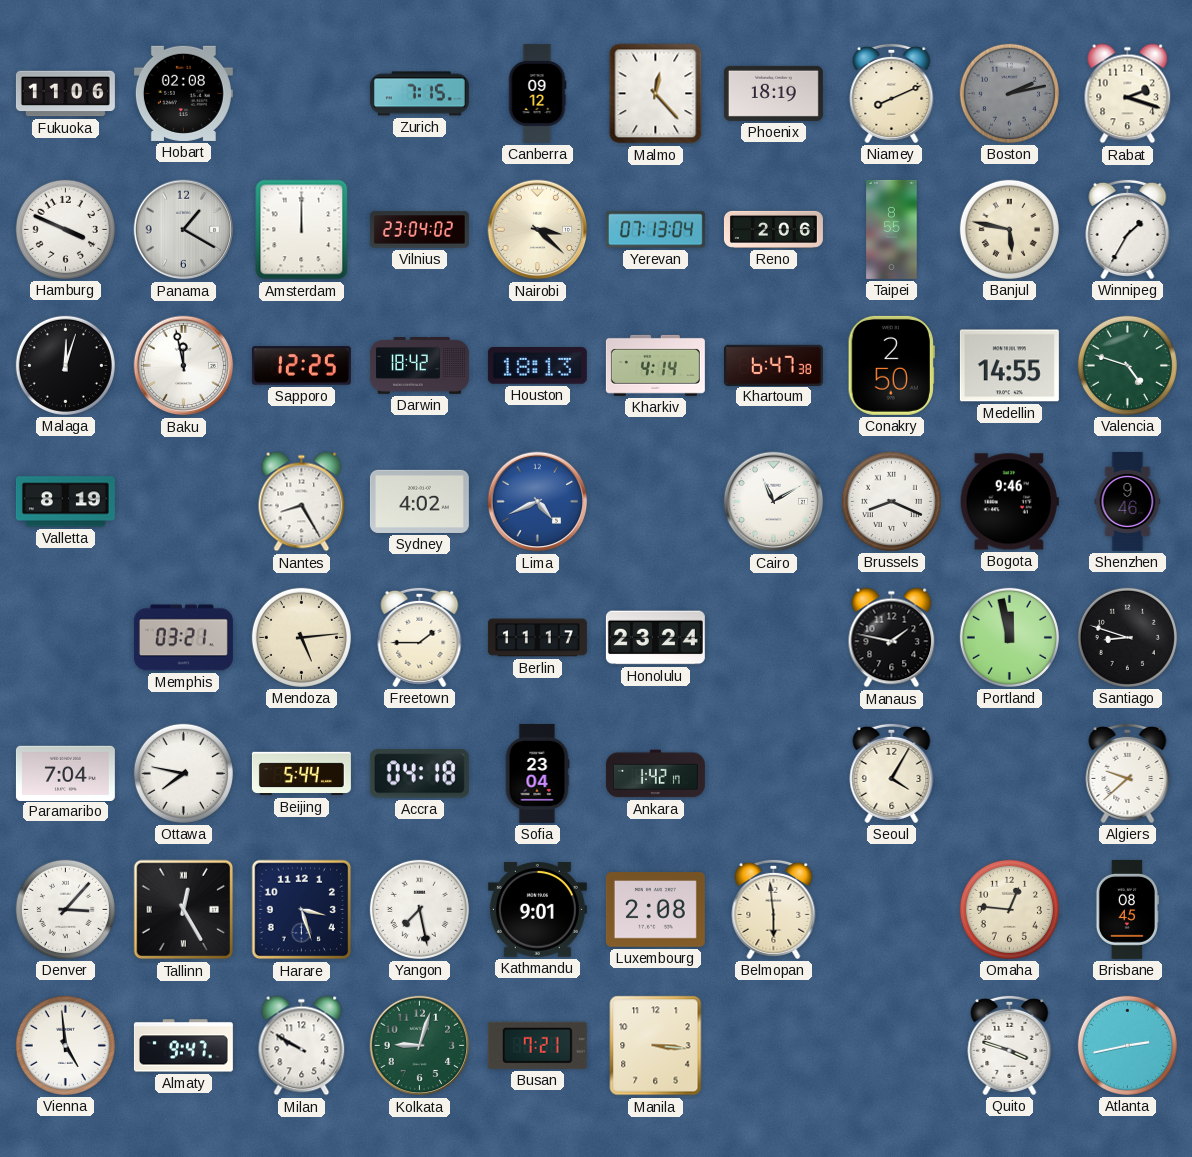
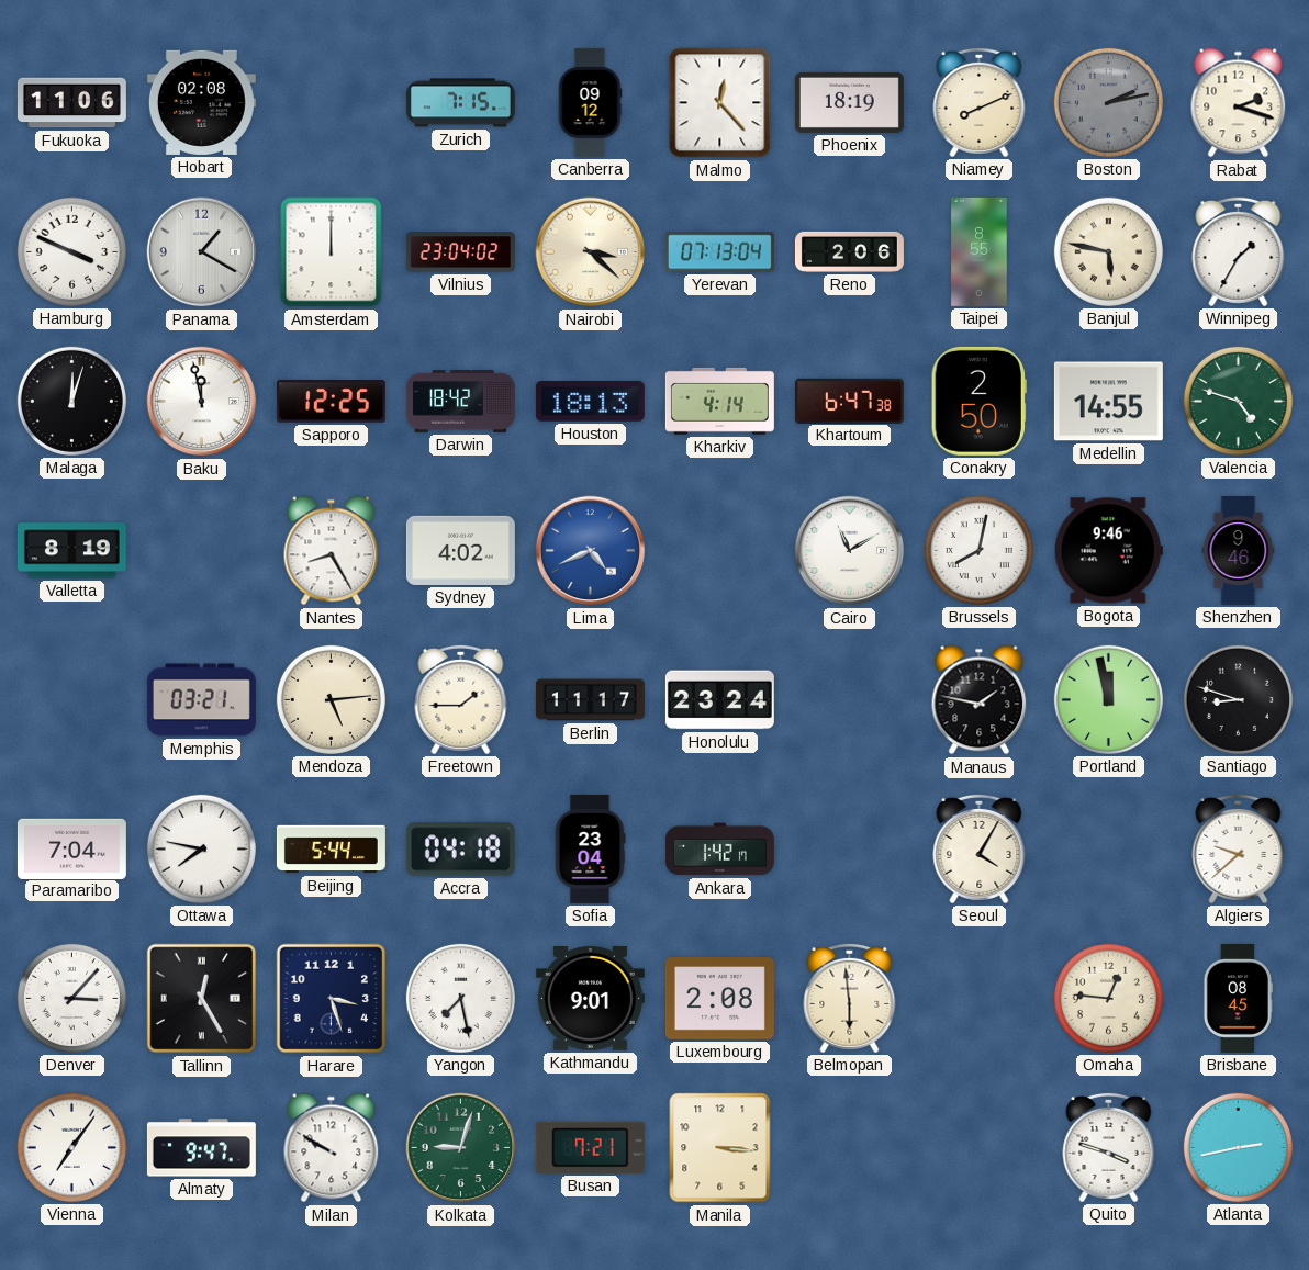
Brussels: 8:19 -> 8:02
Vienna: 4:59 -> 7:06
